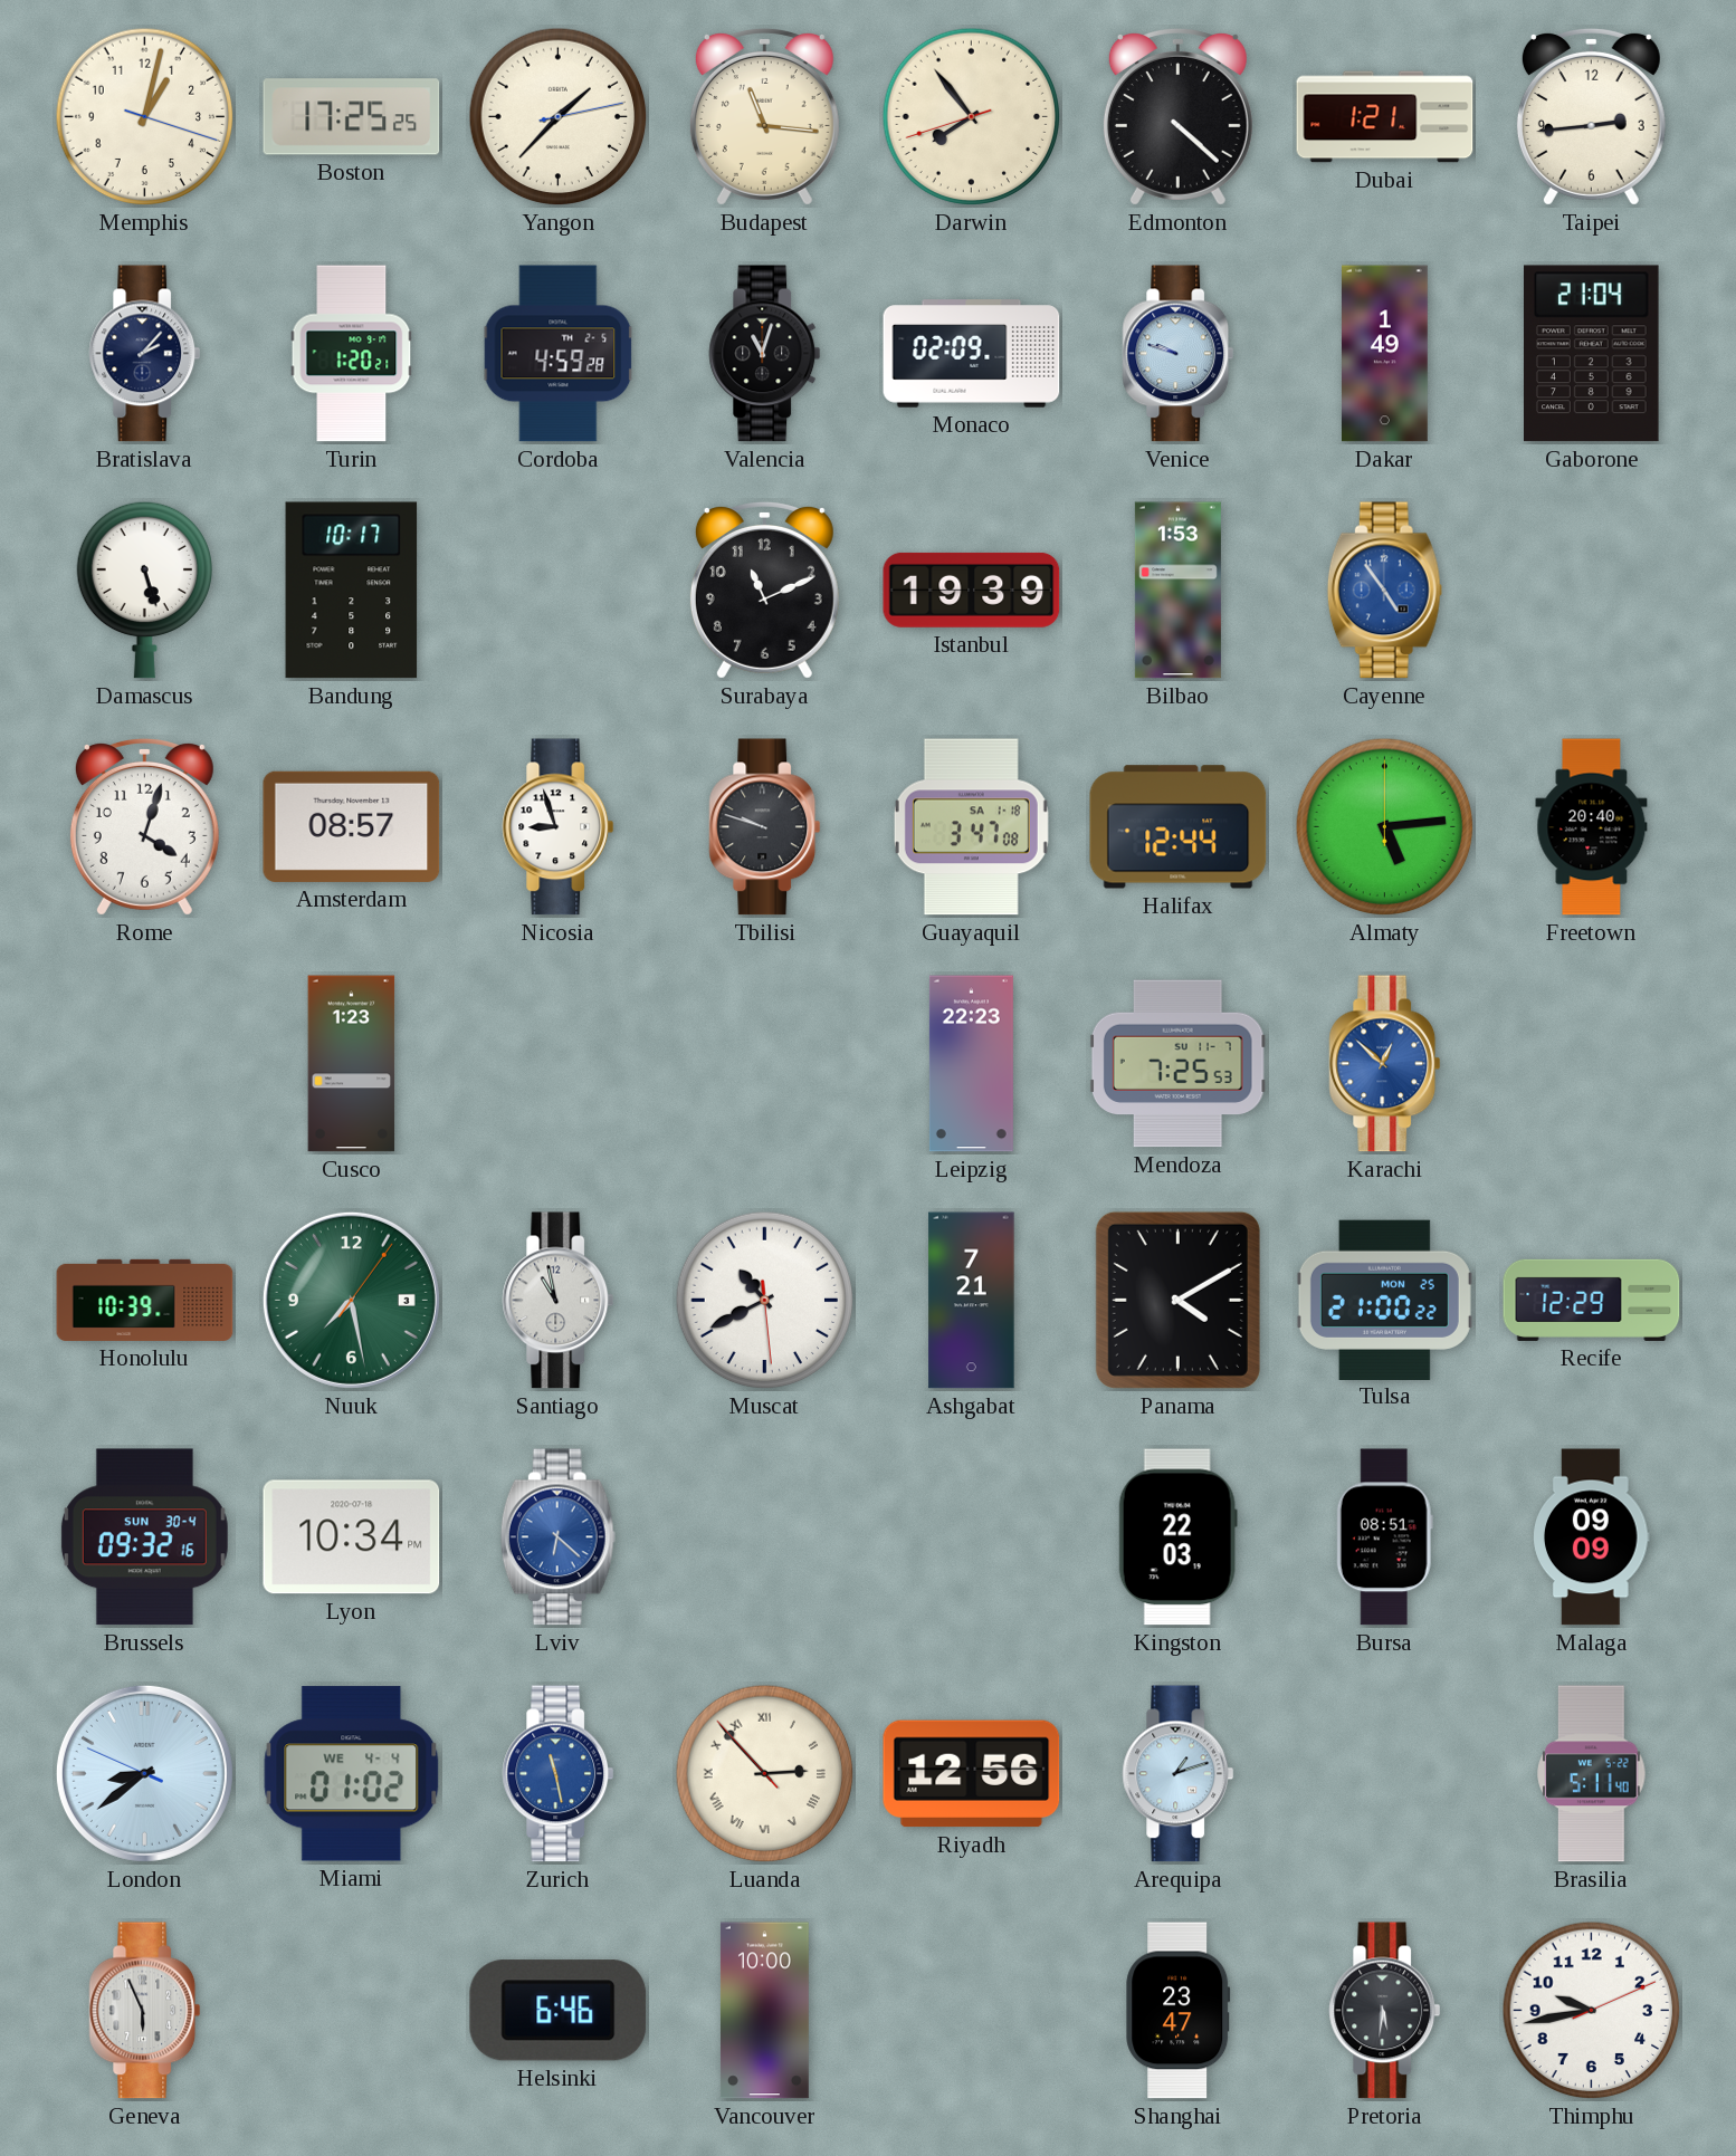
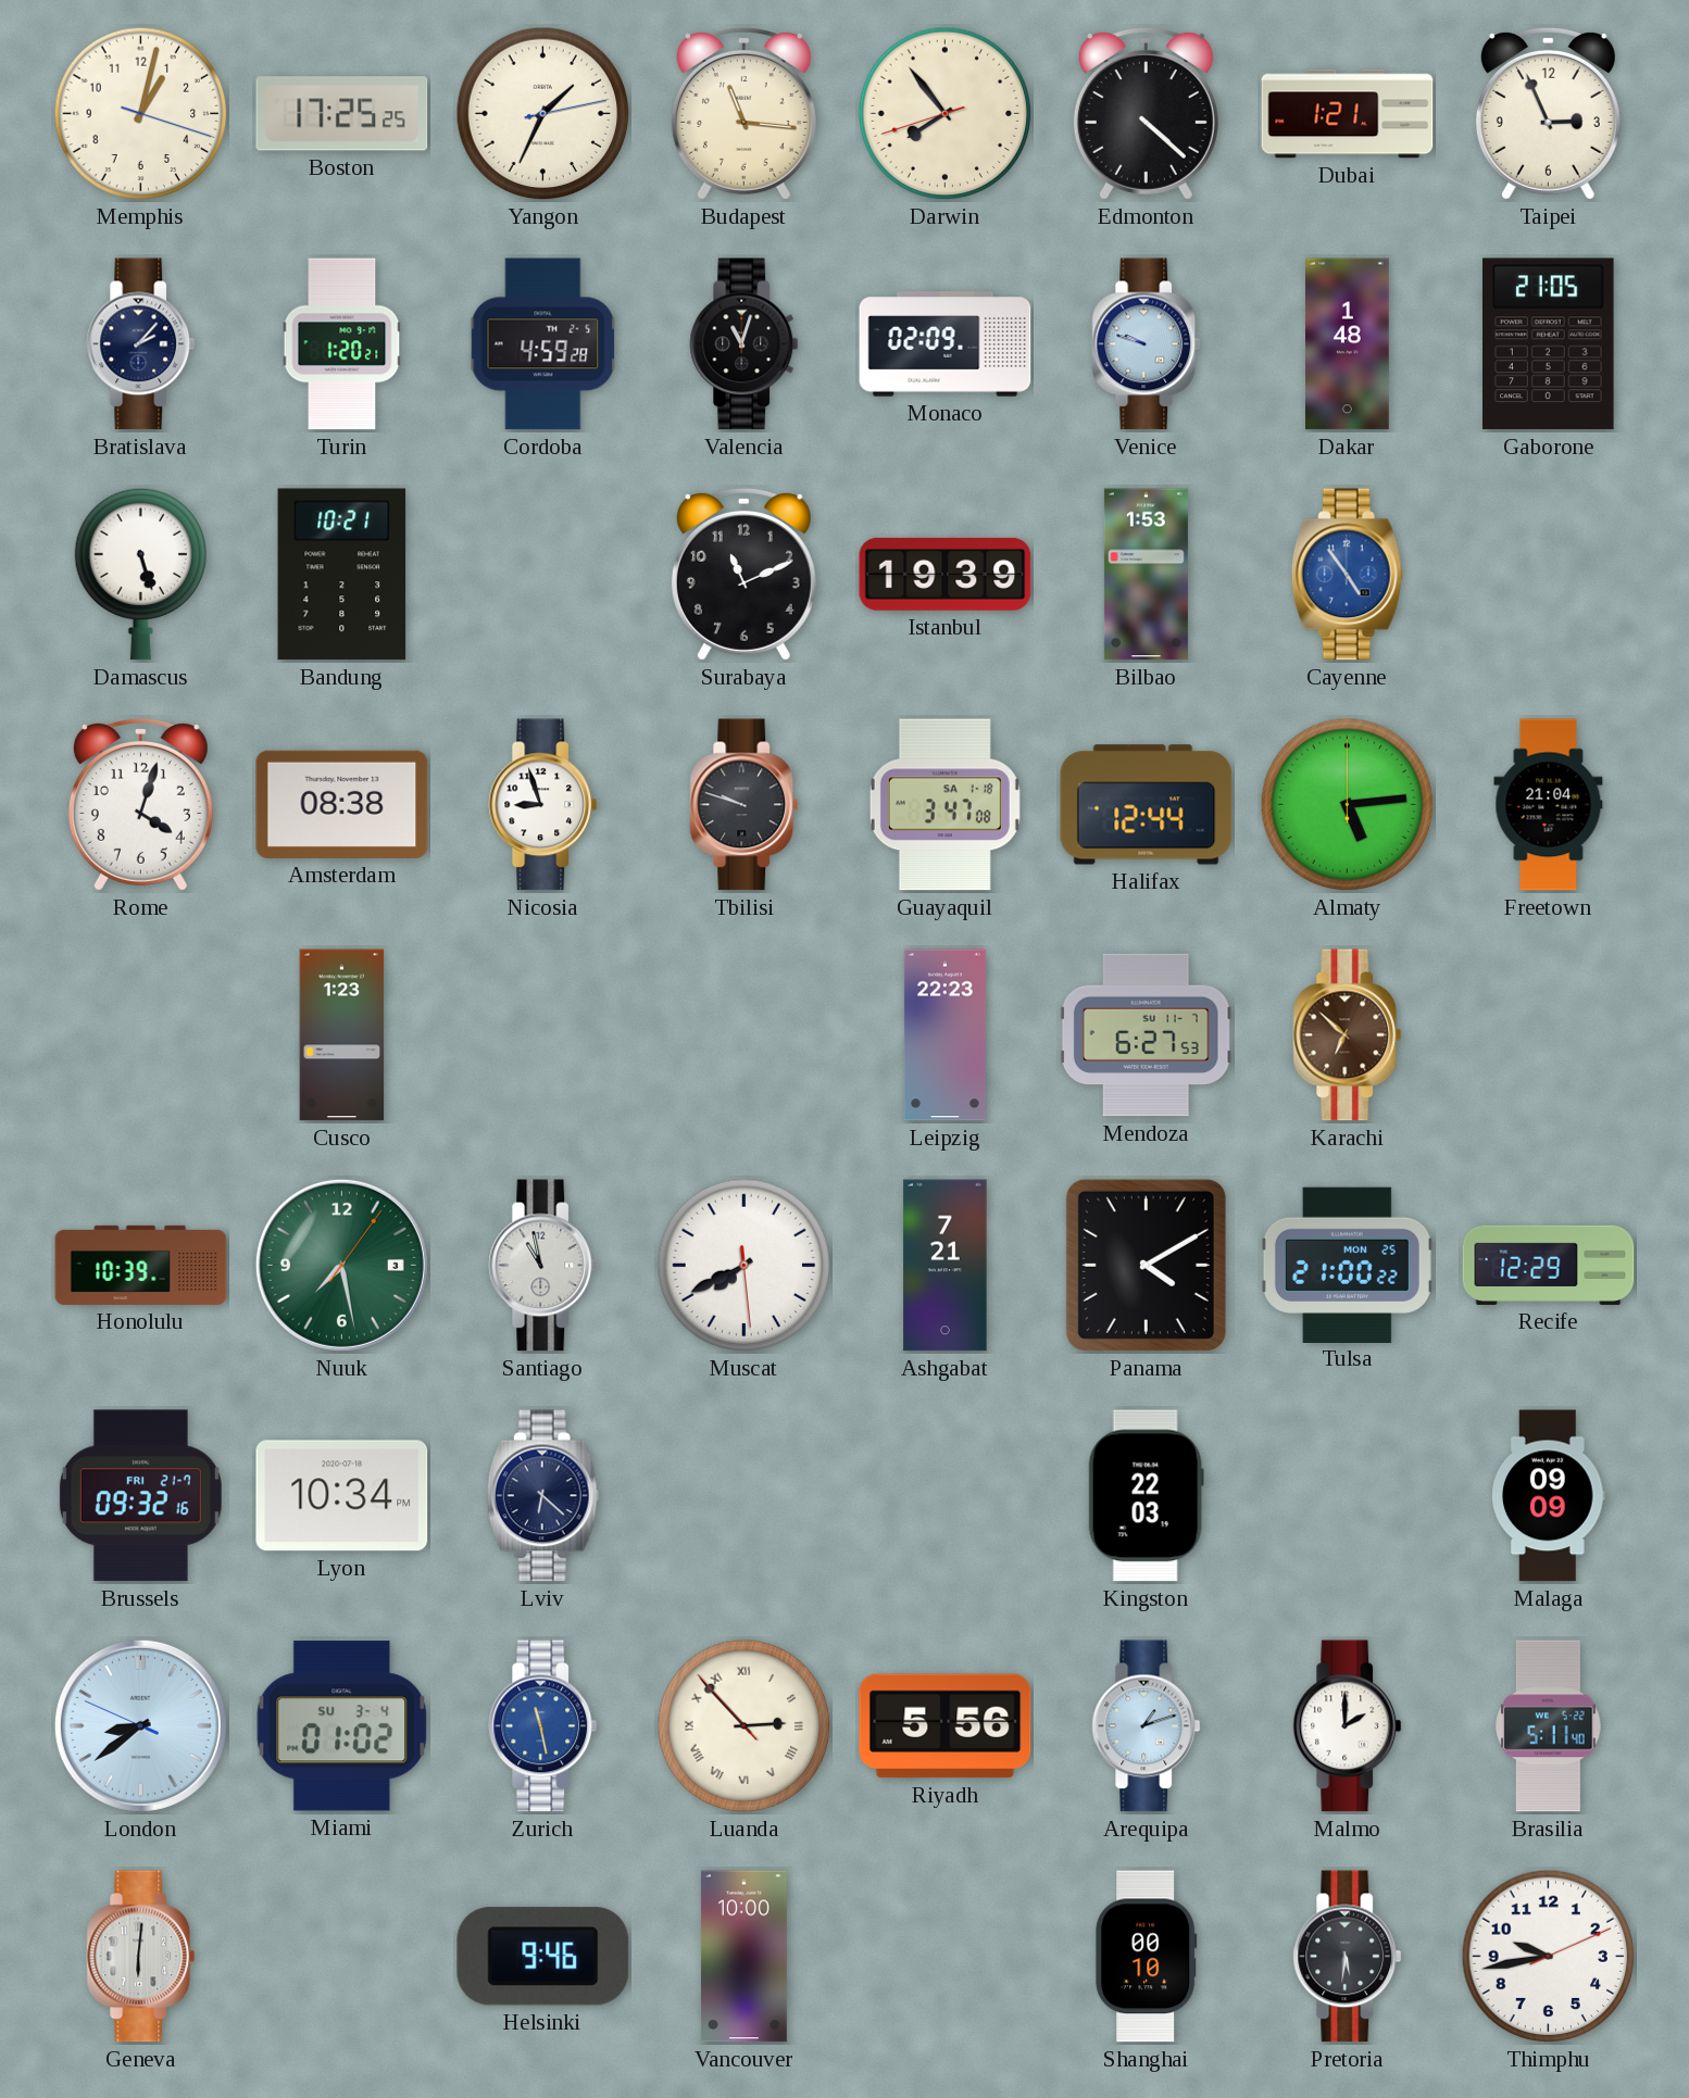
Yangon: 1:37 -> 1:34
Taipei: 2:44 -> 2:56
Dakar: 1:49 -> 1:48
Gaborone: 21:04 -> 21:05
Bandung: 10:17 -> 10:21
Amsterdam: 08:57 -> 08:38
Freetown: 20:40 -> 21:04
Mendoza: 7:25 -> 6:27
Karachi: 12:52 -> 6:52
Karachi dial: blue -> brown
Muscat: 10:40 -> 7:40
Brussels date: SUN 30-4 -> FRI 21-7
Lviv dial: blue -> navy
Bursa: 08:51 -> none
Miami date: WE 4-4 -> SU 3-4
Riyadh: 12:56 -> 5:56
Malmo: none -> 2:00
Geneva: 5:56 -> 6:01
Helsinki: 6:46 -> 9:46
Shanghai: 23:47 -> 00:10
